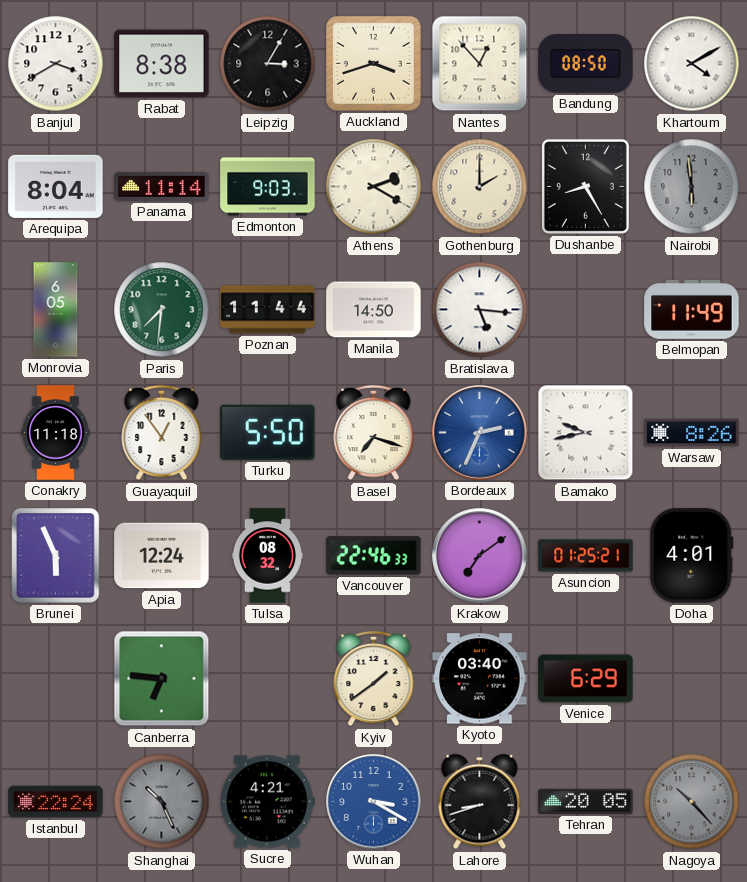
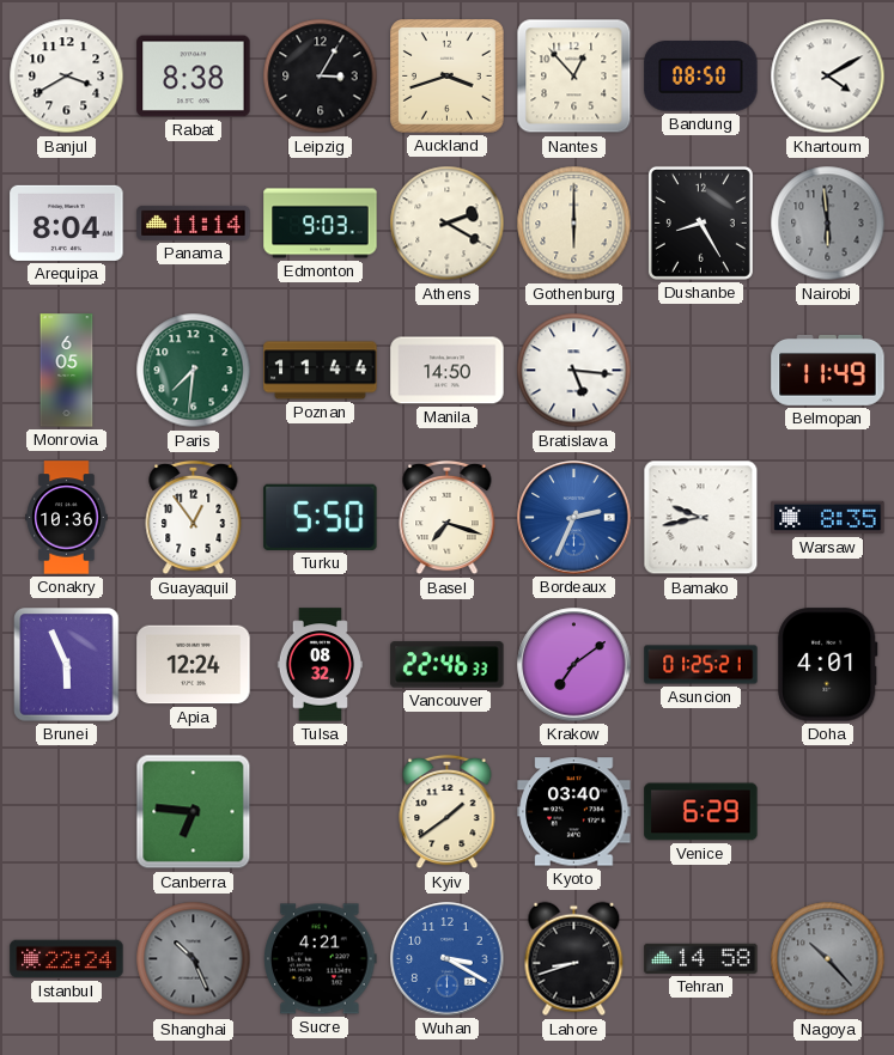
Gothenburg: 2:00 -> 6:00
Conakry: 11:18 -> 10:36
Warsaw: 8:26 -> 8:35
Tehran: 20:05 -> 14:58
